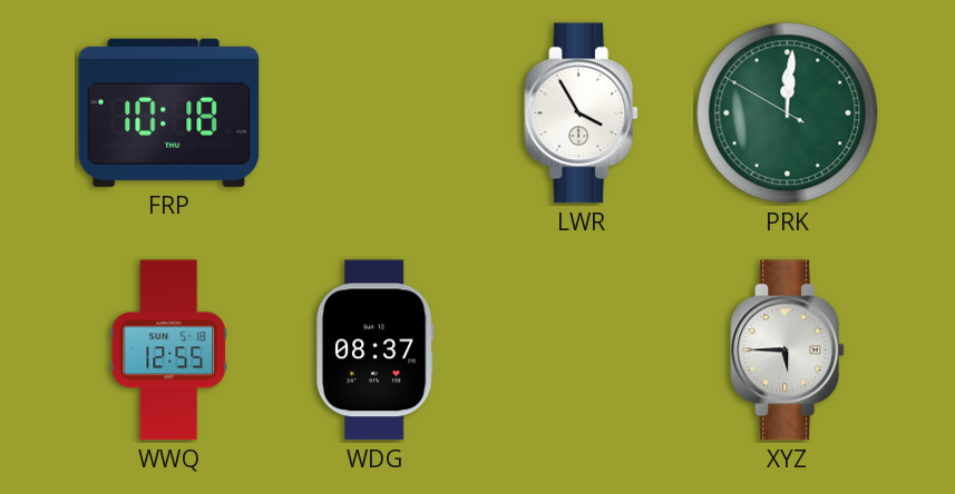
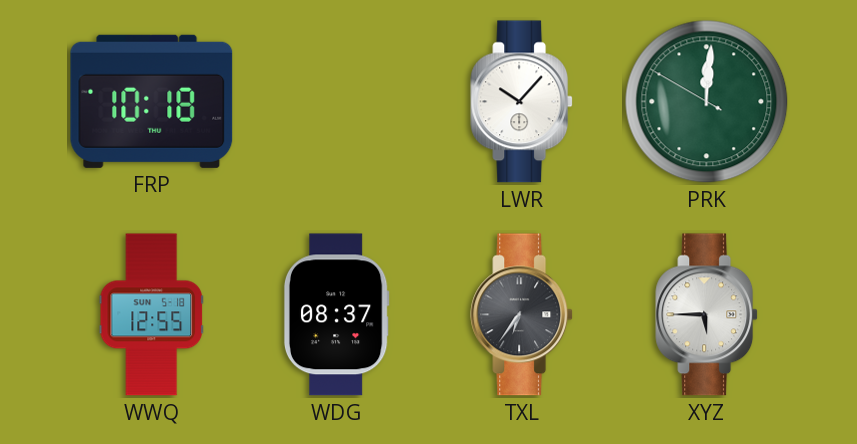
LWR: 3:55 -> 10:07
TXL: none -> 6:36
